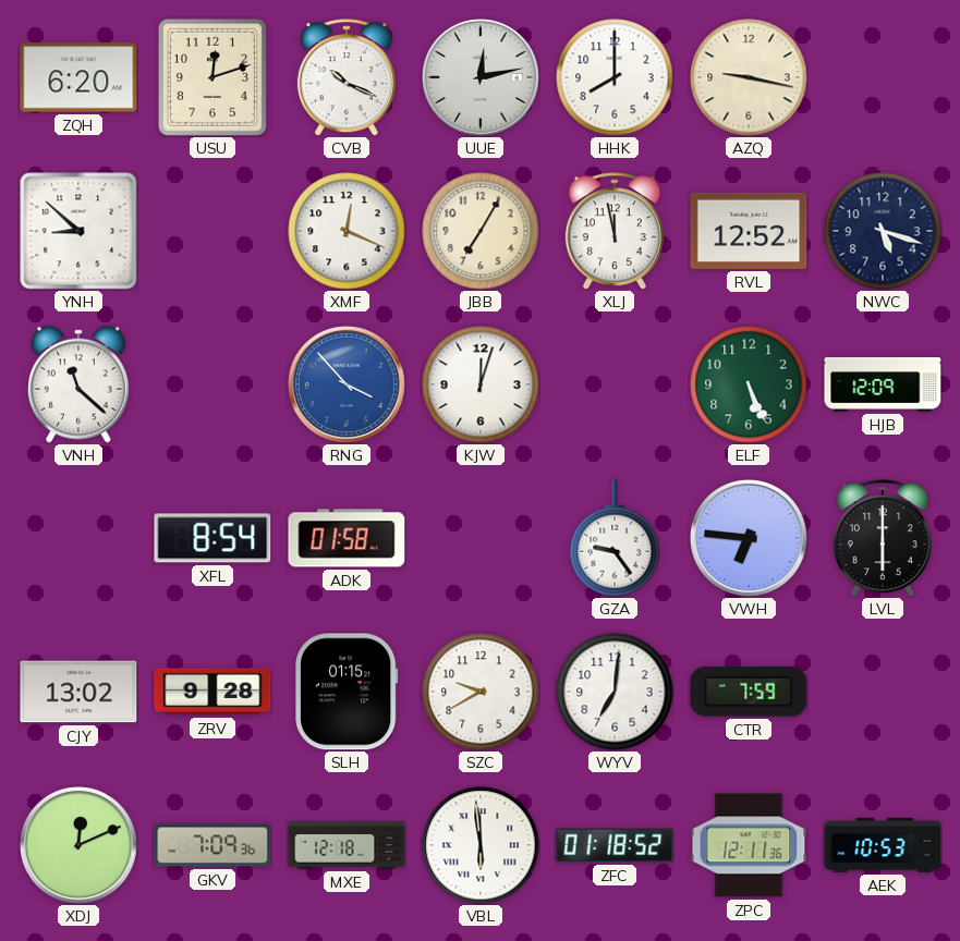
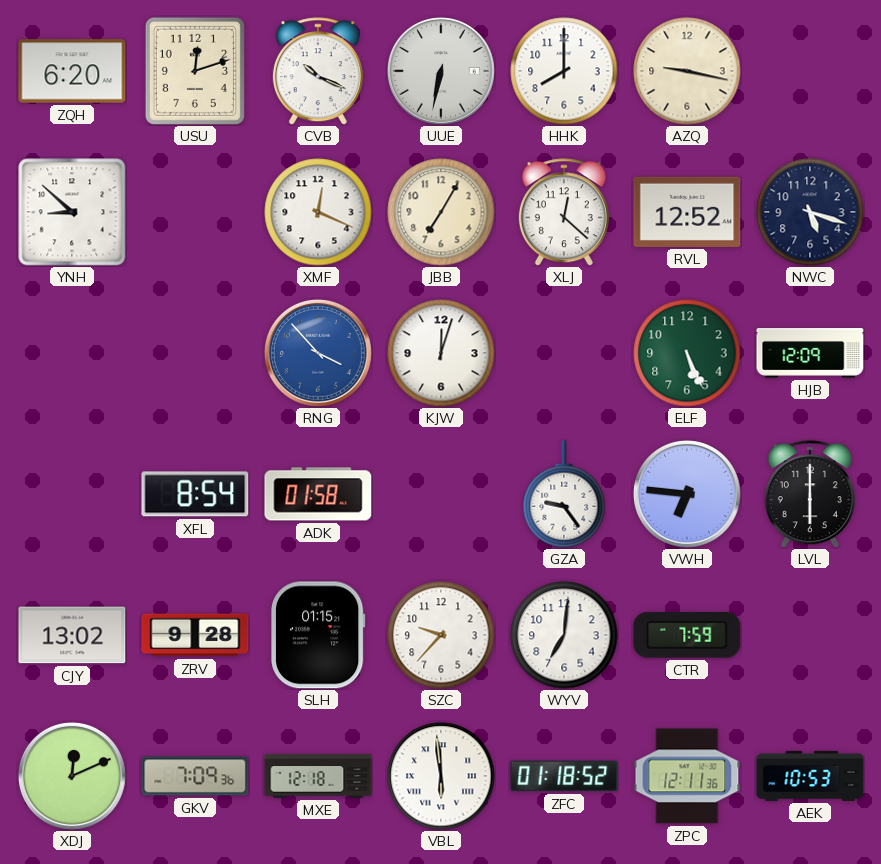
UUE: 12:13 -> 6:32
XLJ: 11:58 -> 12:22
VNH: 11:22 -> none
SZC: 9:40 -> 9:37
